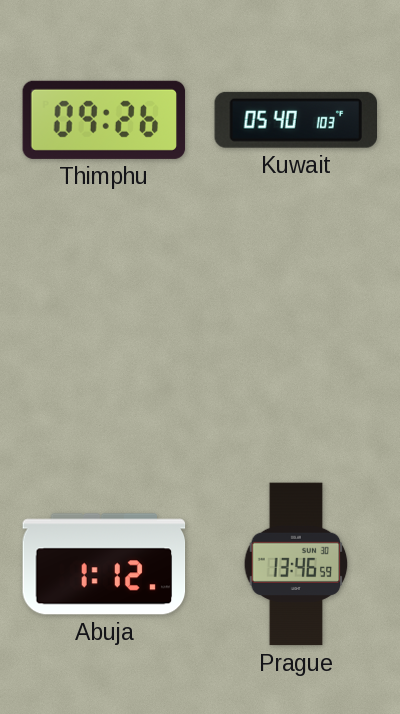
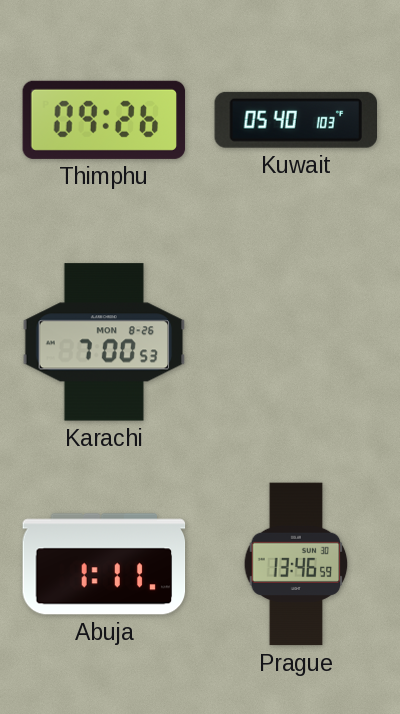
Karachi: none -> 7:00
Abuja: 1:12 -> 1:11
